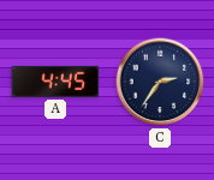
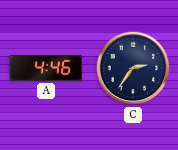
A: 4:45 -> 4:46
